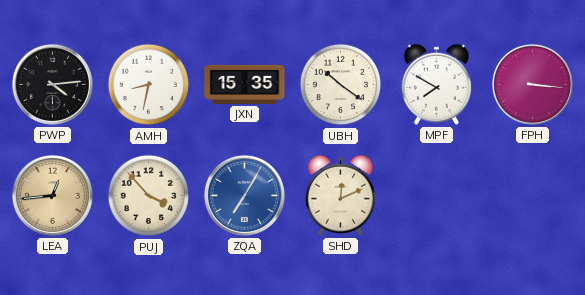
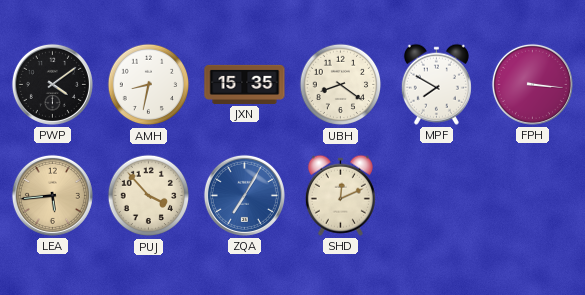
PWP: 4:14 -> 4:09
UBH: 10:21 -> 8:21
LEA: 12:44 -> 5:44
